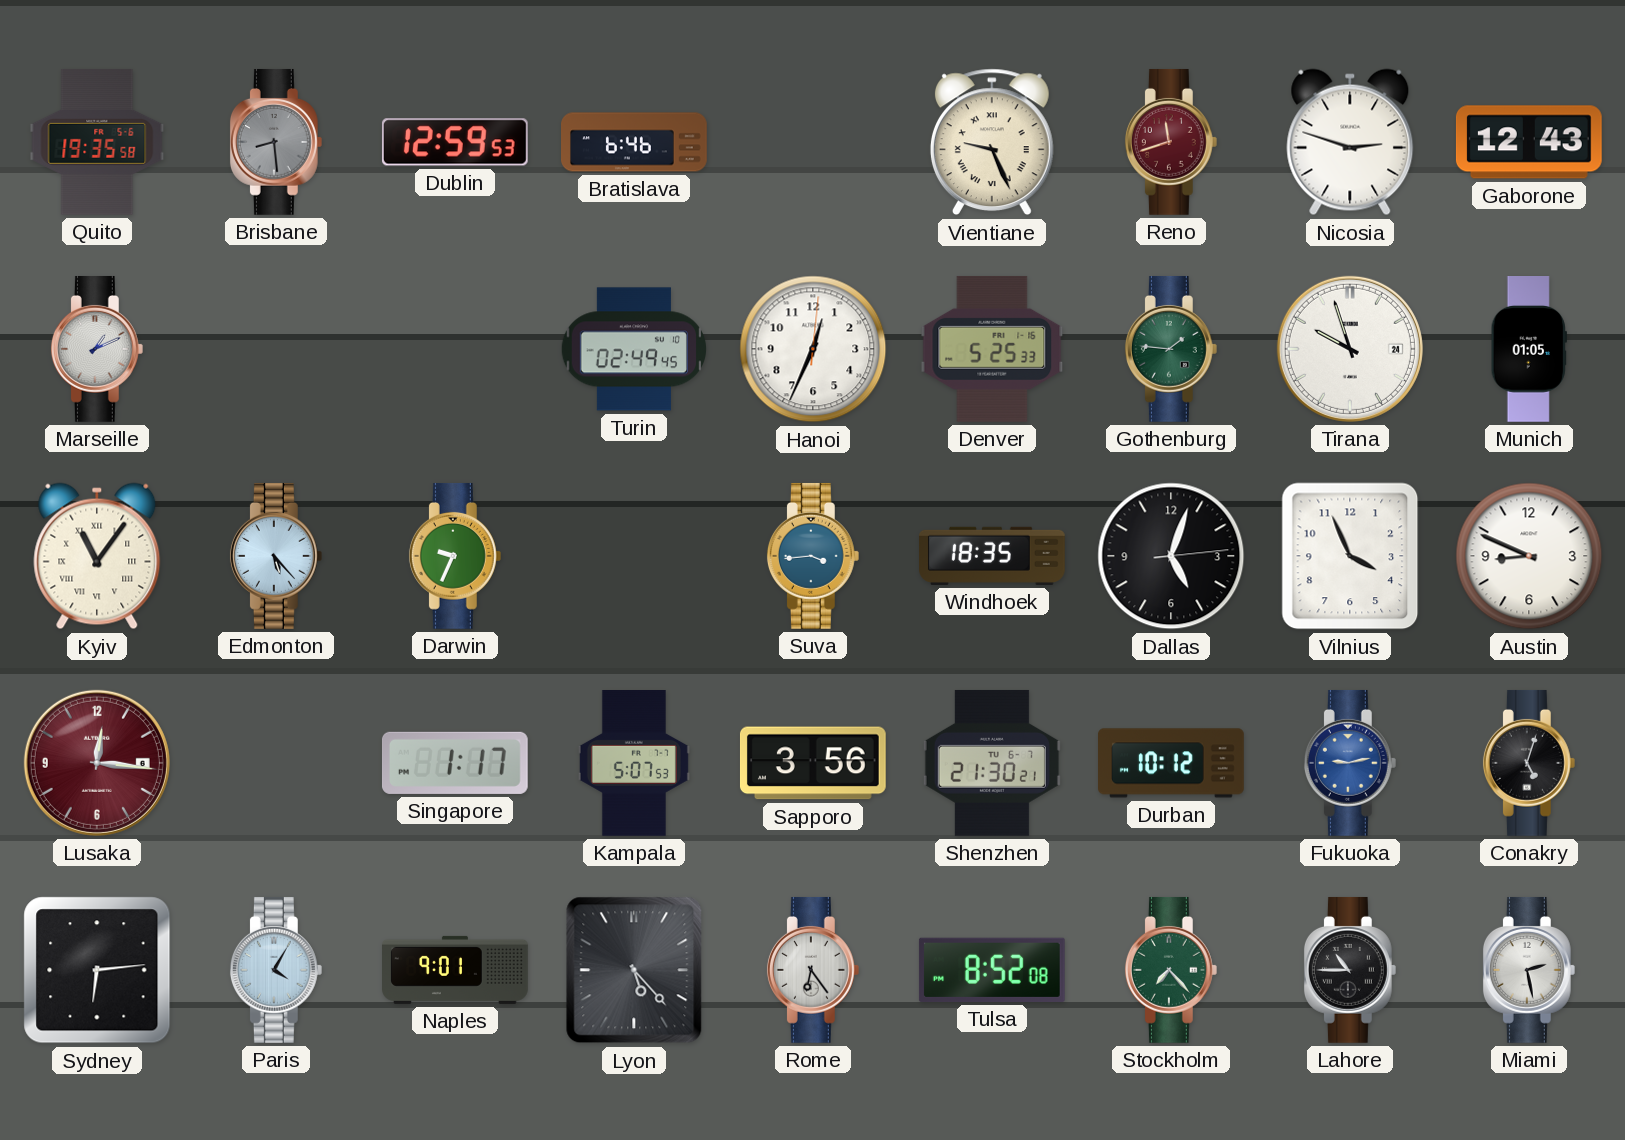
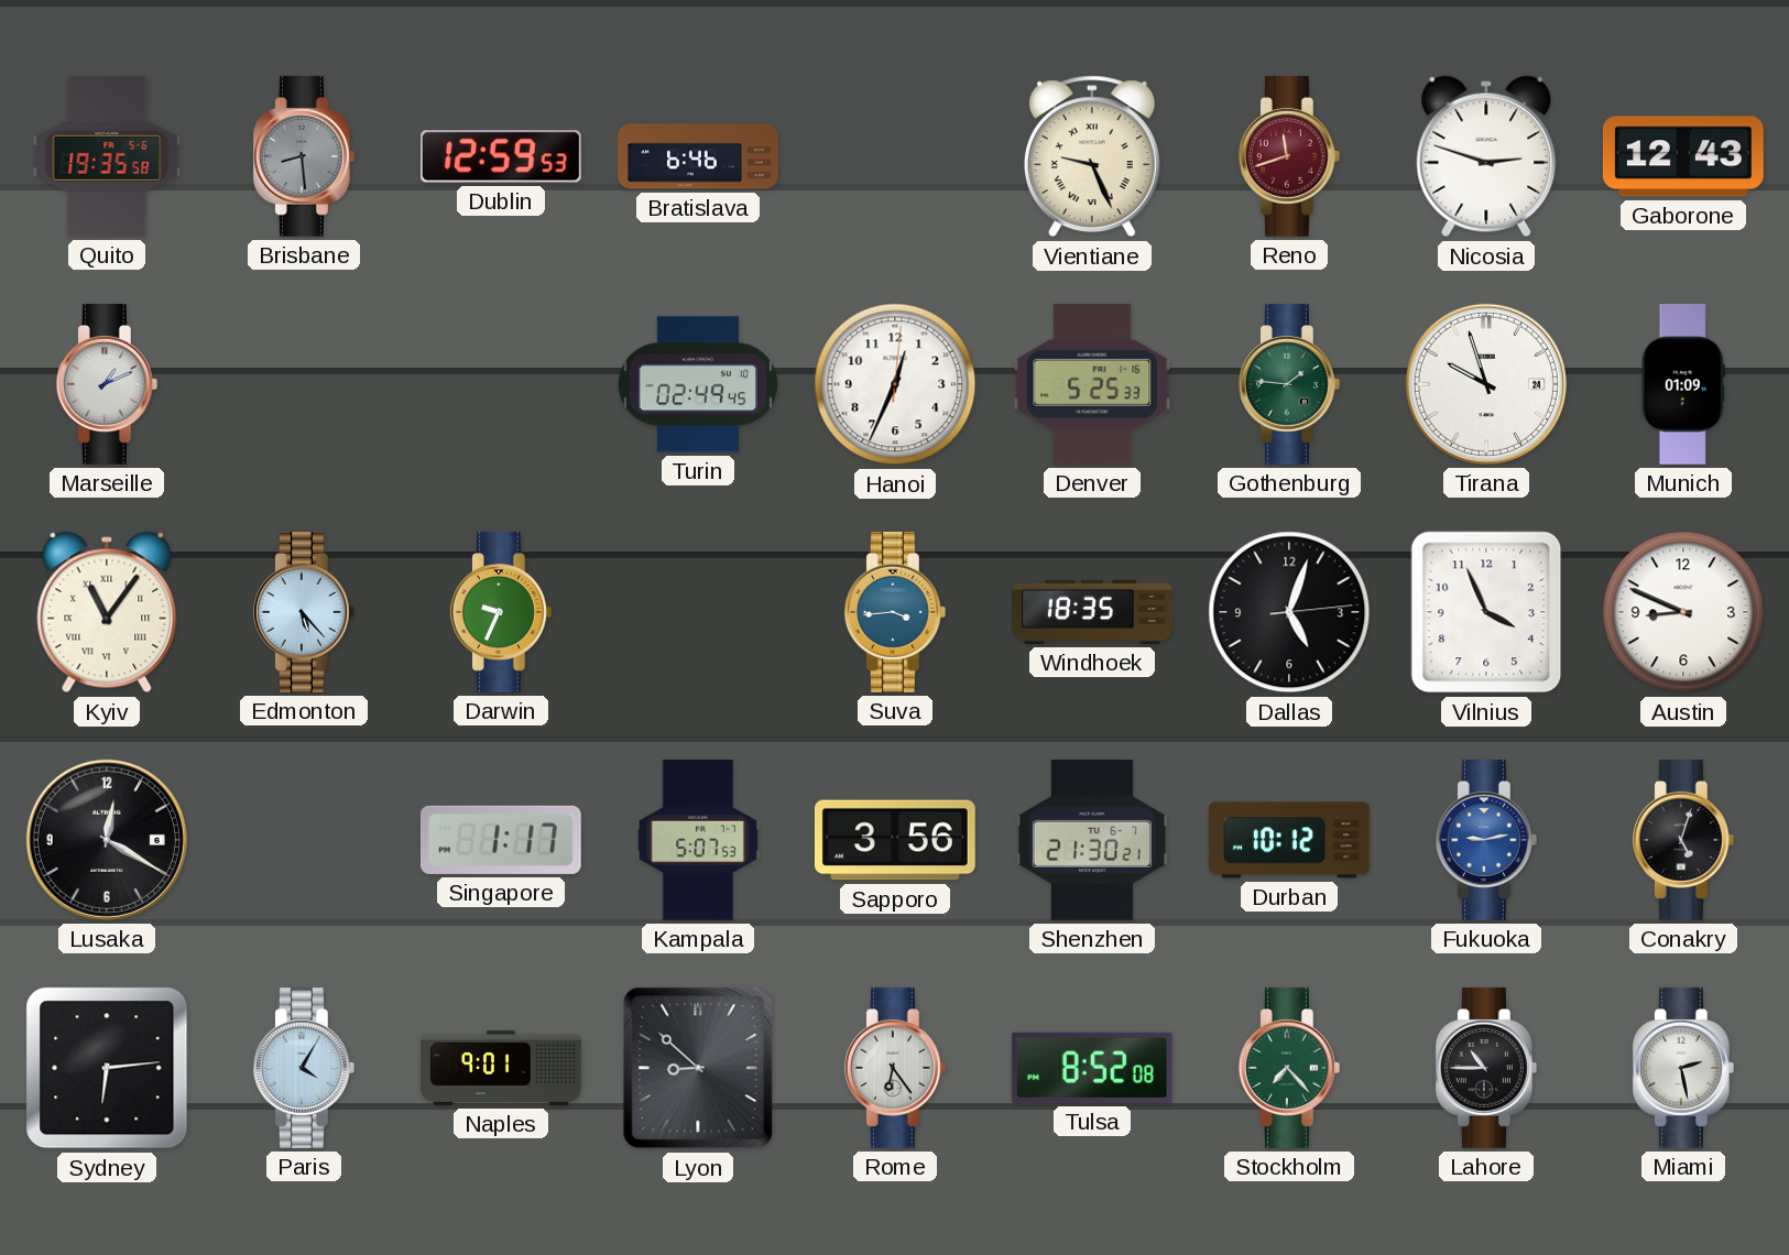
Munich: 01:05 -> 01:09
Lusaka: 12:16 -> 12:20
Lusaka dial: burgundy -> black
Lyon: 5:23 -> 8:52
